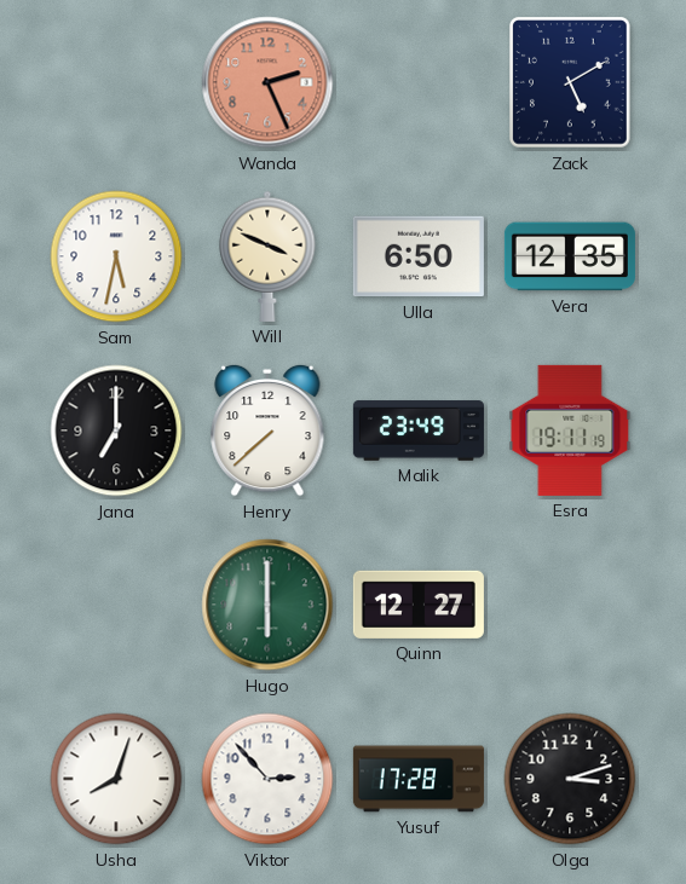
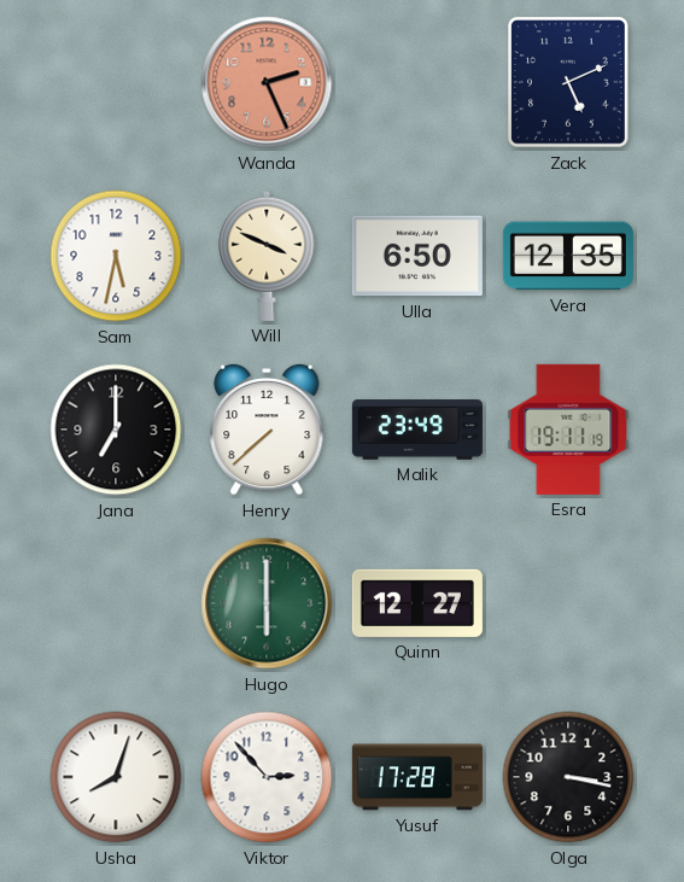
Zack: 5:10 -> 5:11
Olga: 3:12 -> 3:17
